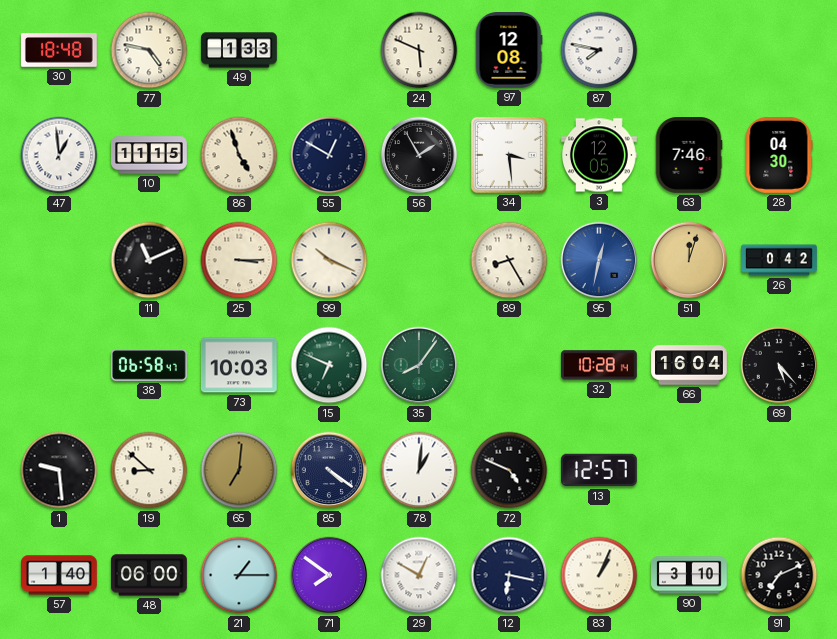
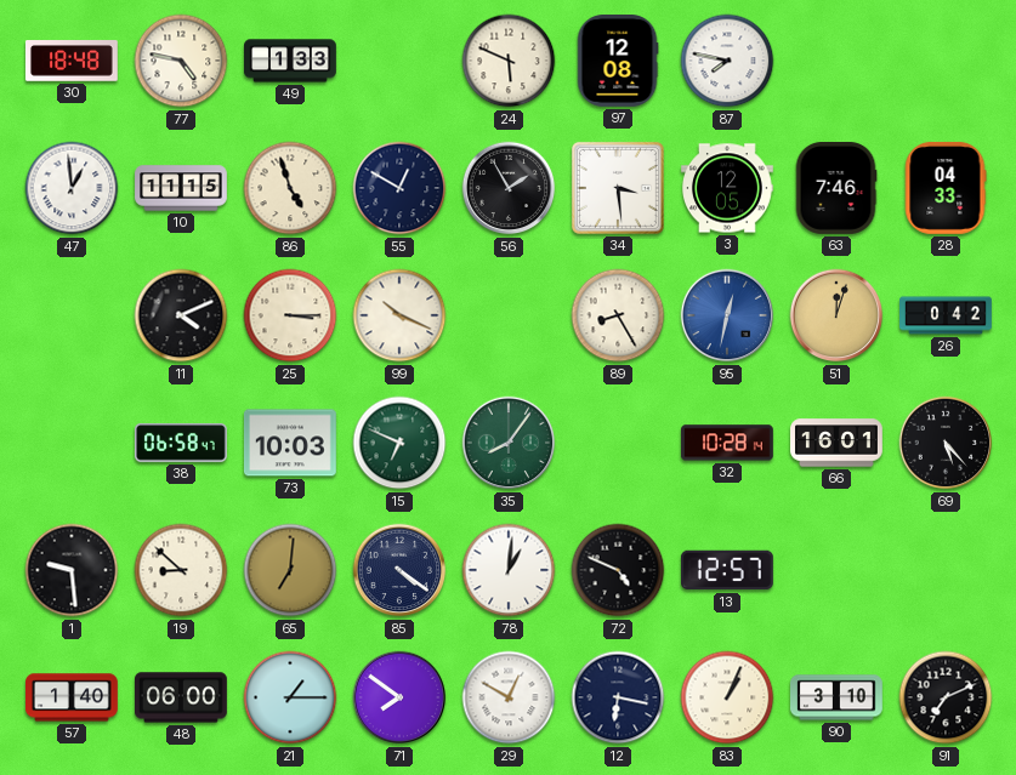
28: 04:30 -> 04:33
11: 11:11 -> 4:11
66: 16:04 -> 16:01
